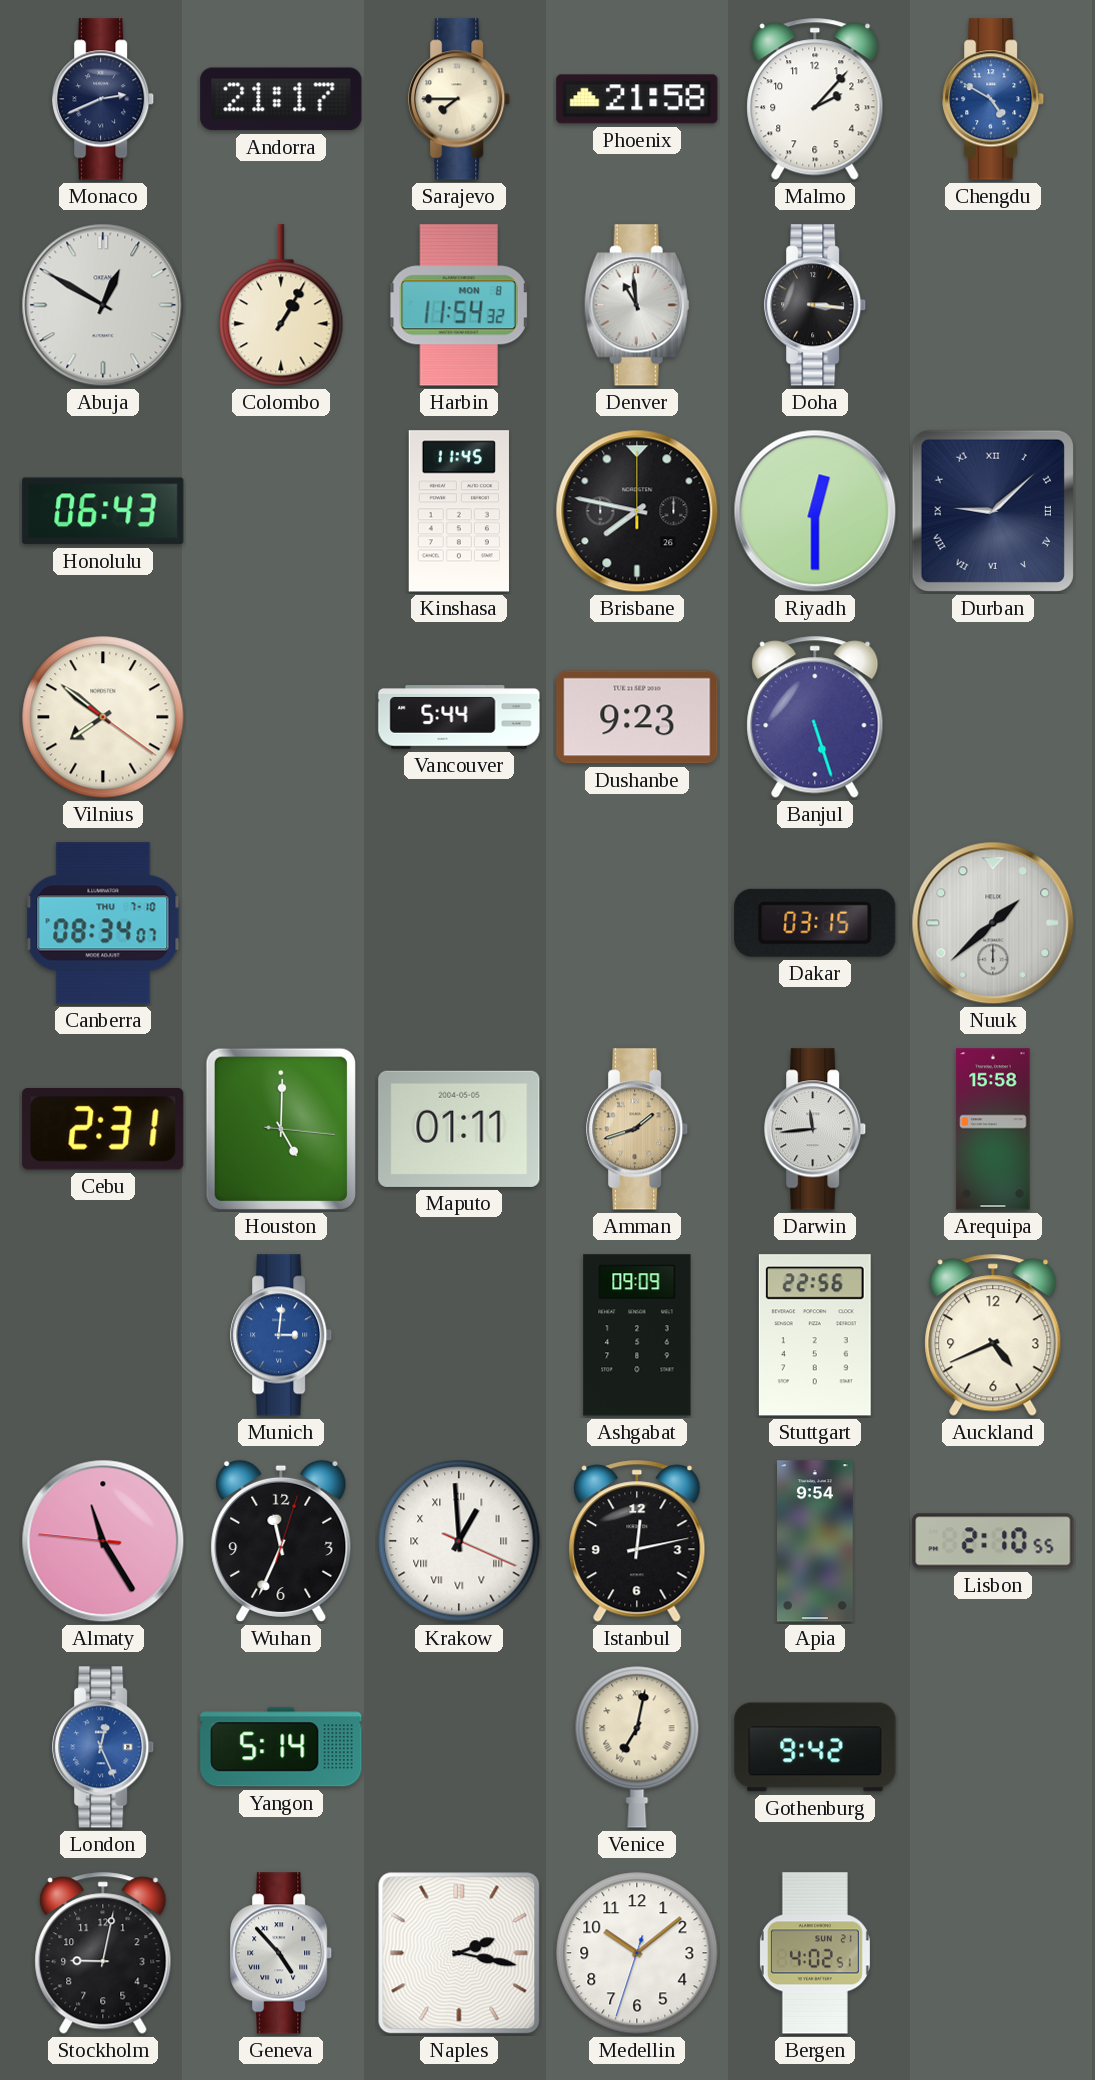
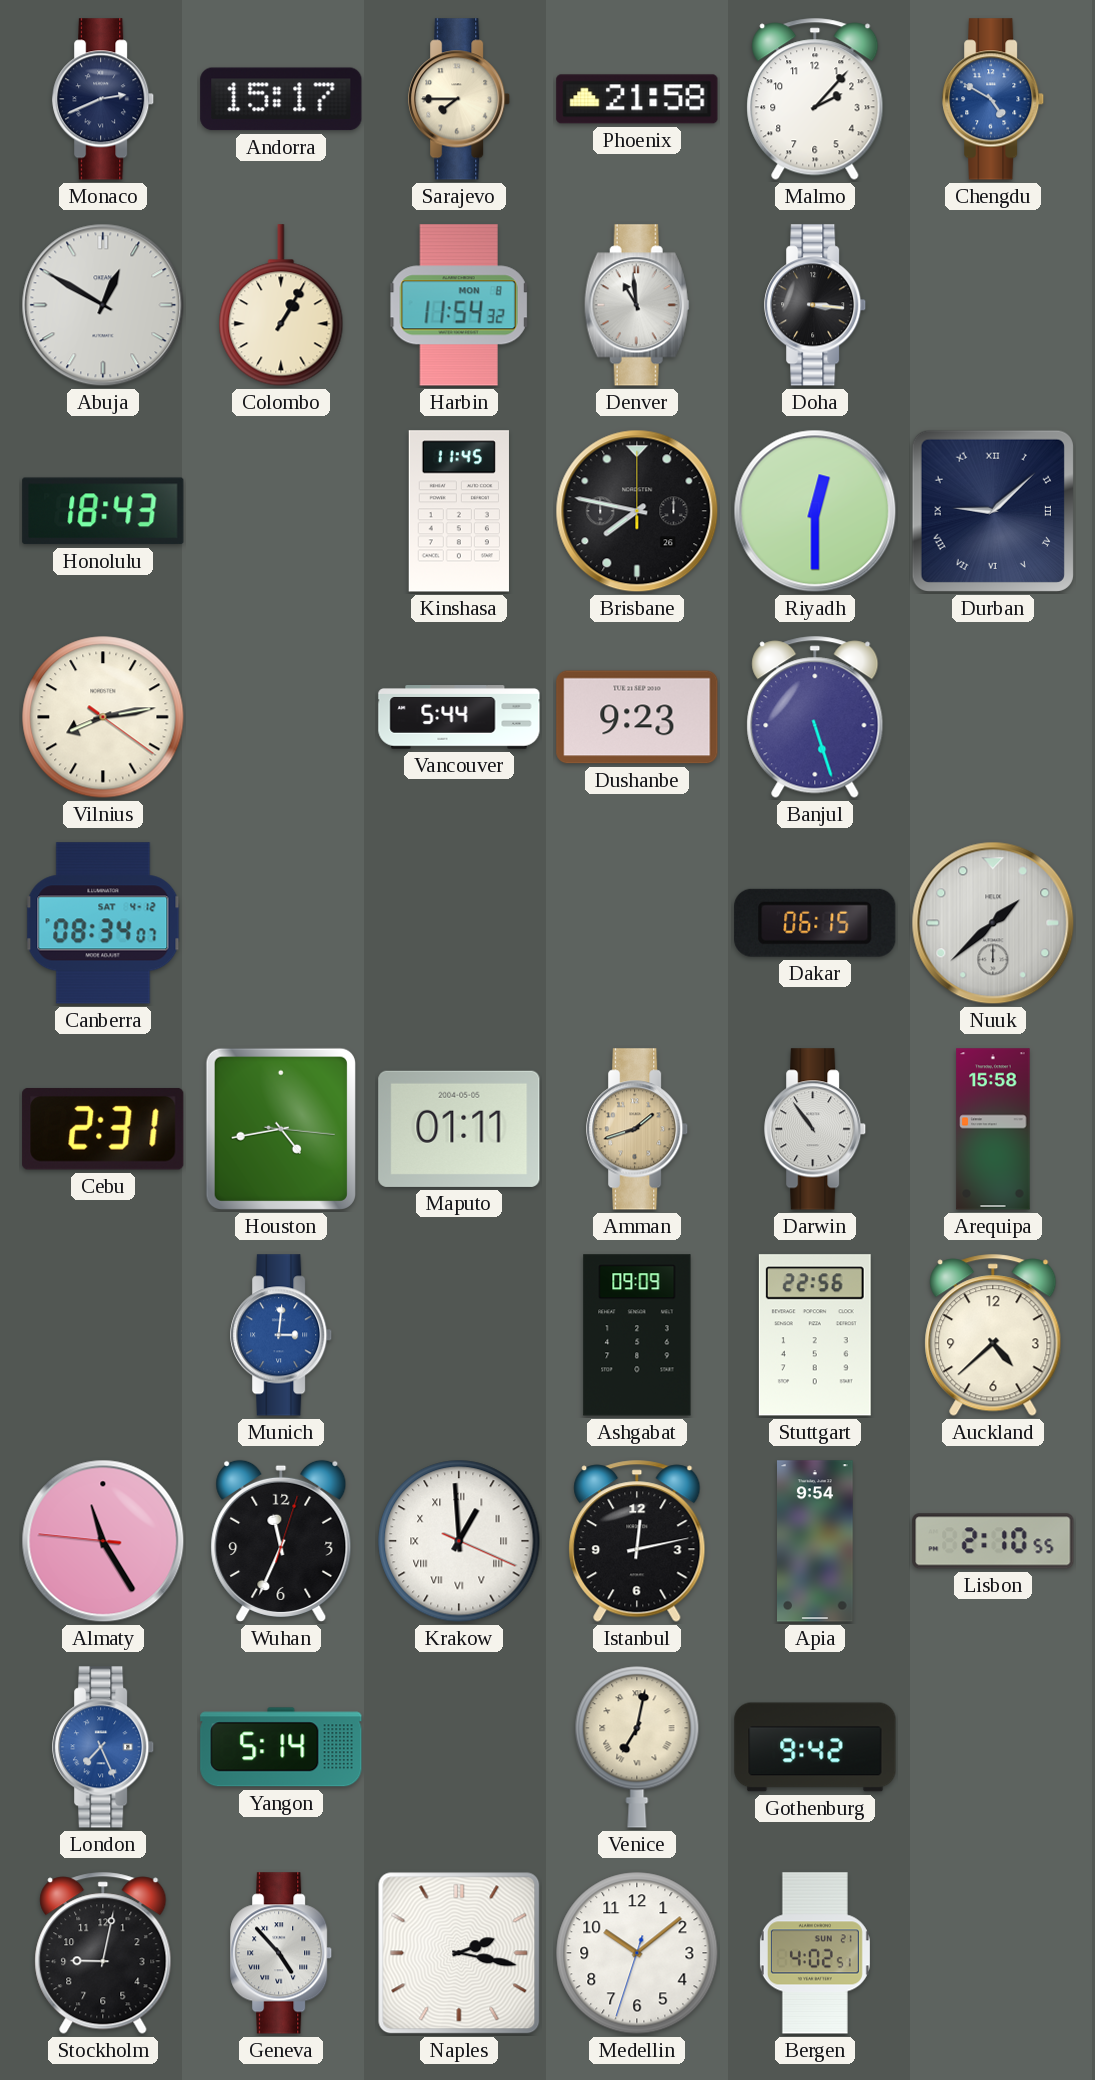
Andorra: 21:17 -> 15:17
Honolulu: 06:43 -> 18:43
Vilnius: 7:51 -> 8:13
Canberra date: THU 7-10 -> SAT 4-12
Dakar: 03:15 -> 06:15
Houston: 5:00 -> 4:43
Darwin: 11:44 -> 10:54
Auckland: 4:41 -> 4:38
London: 12:26 -> 7:26
